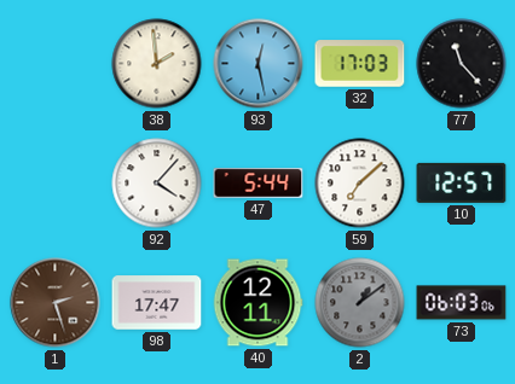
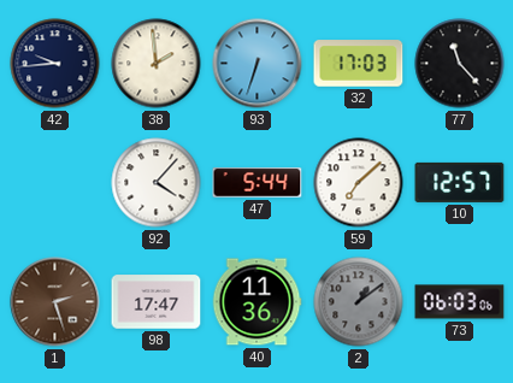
42: none -> 9:44
93: 12:28 -> 6:33
40: 12:11 -> 11:36
